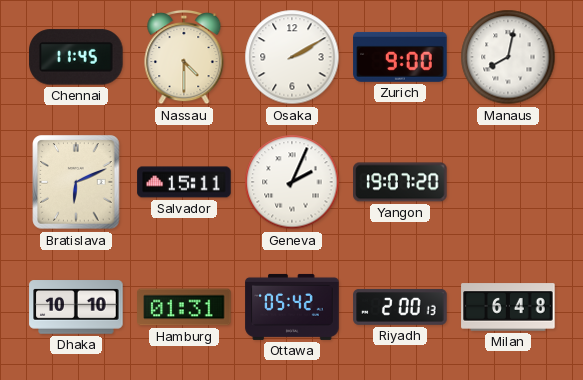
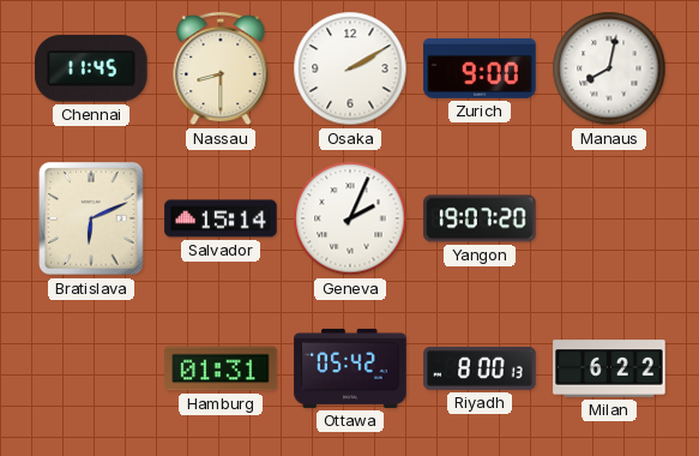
Nassau: 4:30 -> 8:30
Salvador: 15:11 -> 15:14
Dhaka: 10:10 -> none
Riyadh: 2:00 -> 8:00
Milan: 6:48 -> 6:22
